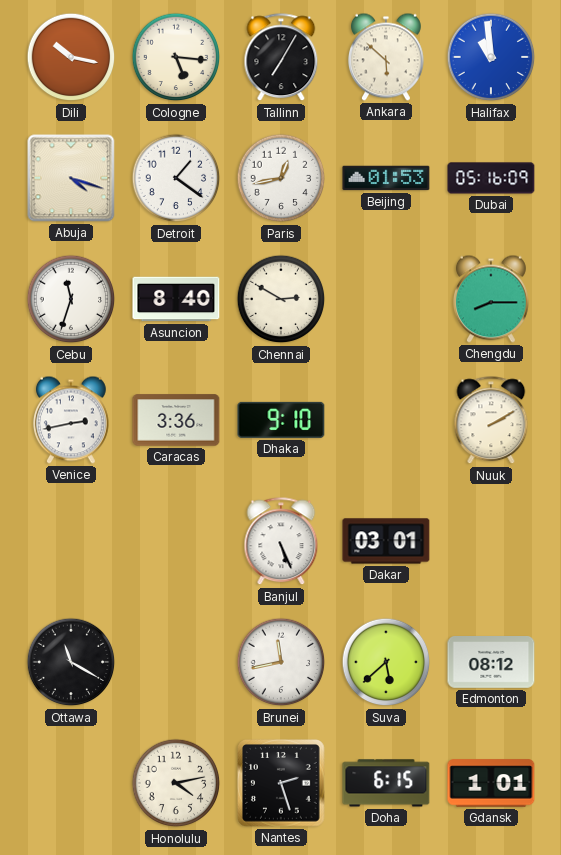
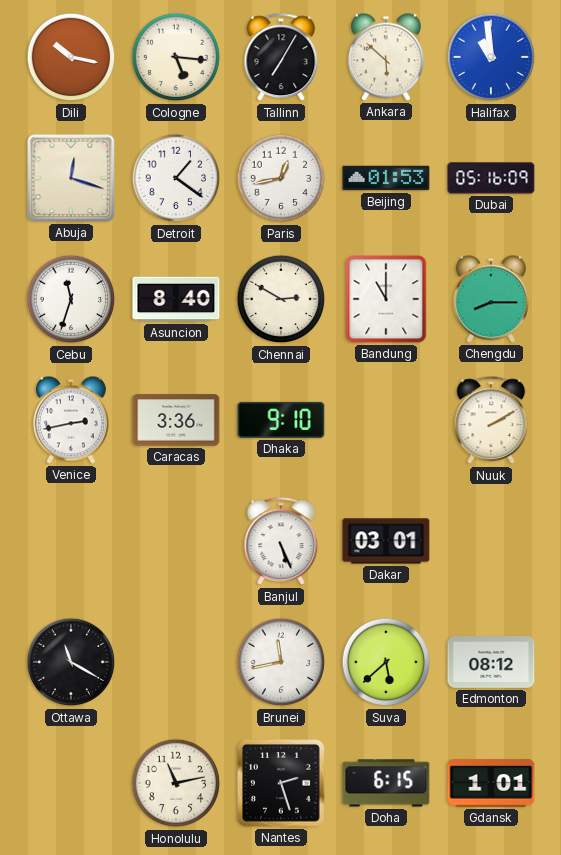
Abuja: 4:18 -> 12:18
Bandung: none -> 11:00
Honolulu: 4:13 -> 11:13
